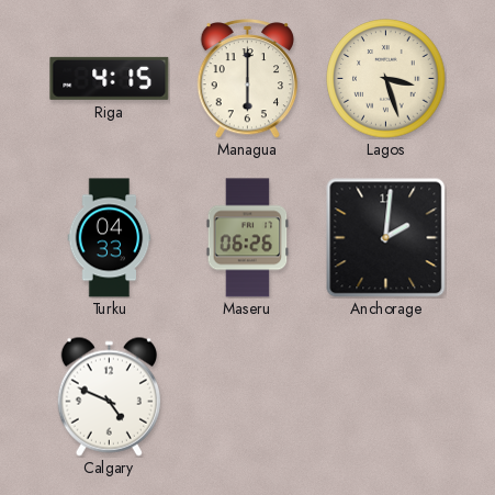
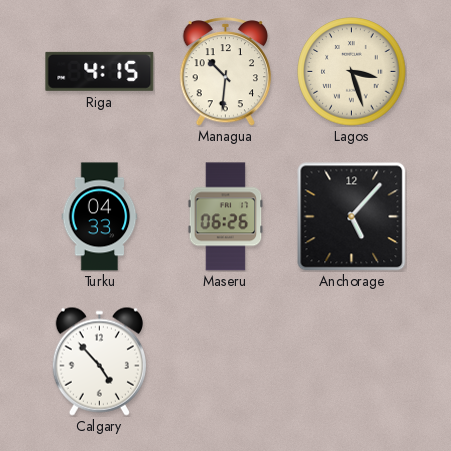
Managua: 6:00 -> 10:31
Anchorage: 2:01 -> 5:07
Calgary: 4:49 -> 4:53
